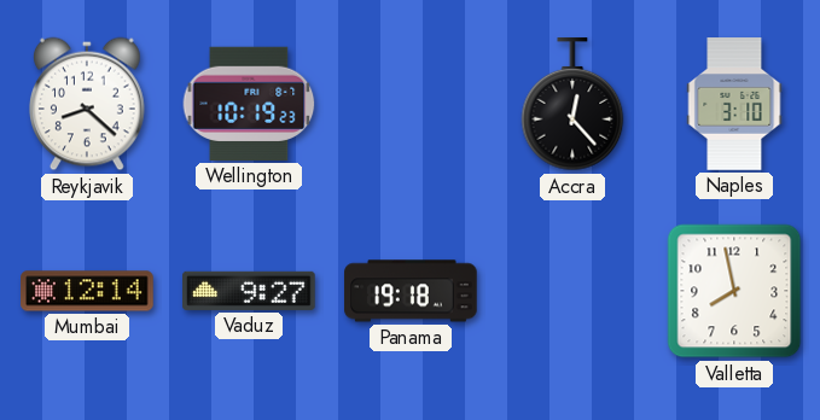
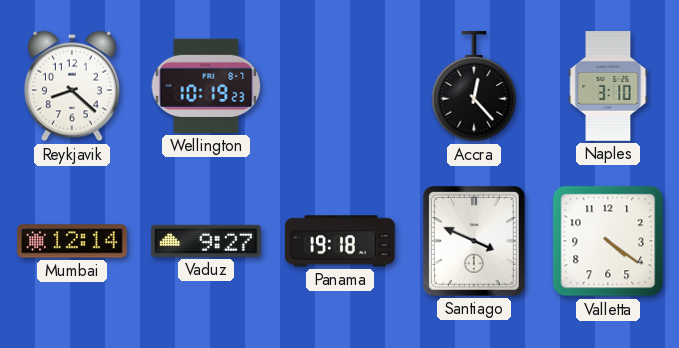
Santiago: none -> 3:49
Valletta: 7:58 -> 4:21
